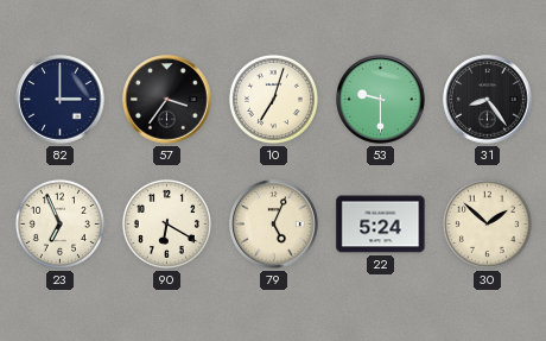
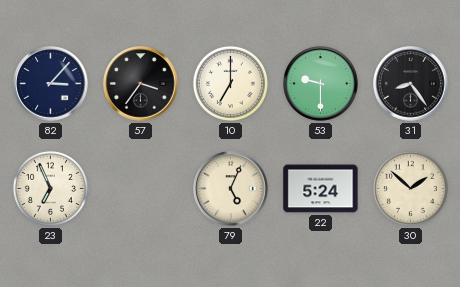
82: 3:00 -> 3:07
10: 7:03 -> 7:00
90: 6:20 -> none
